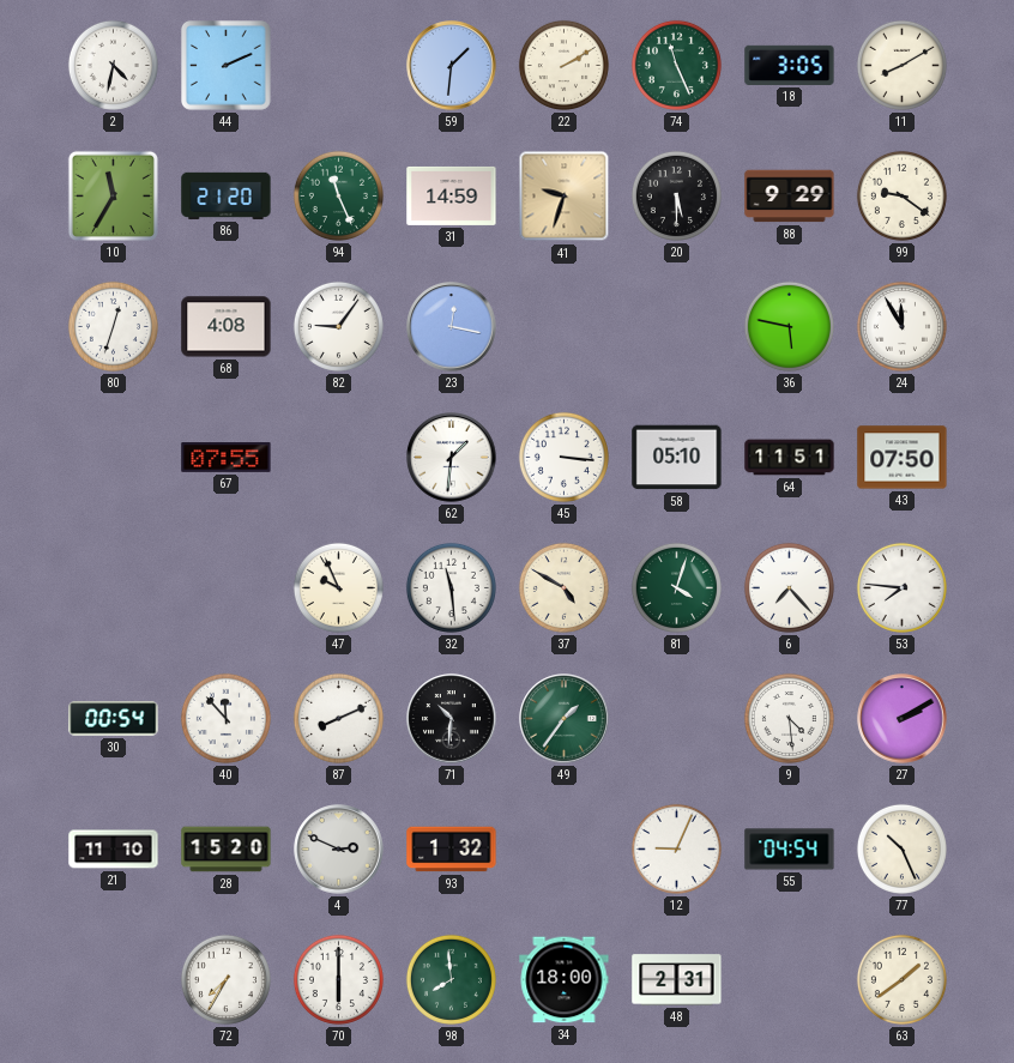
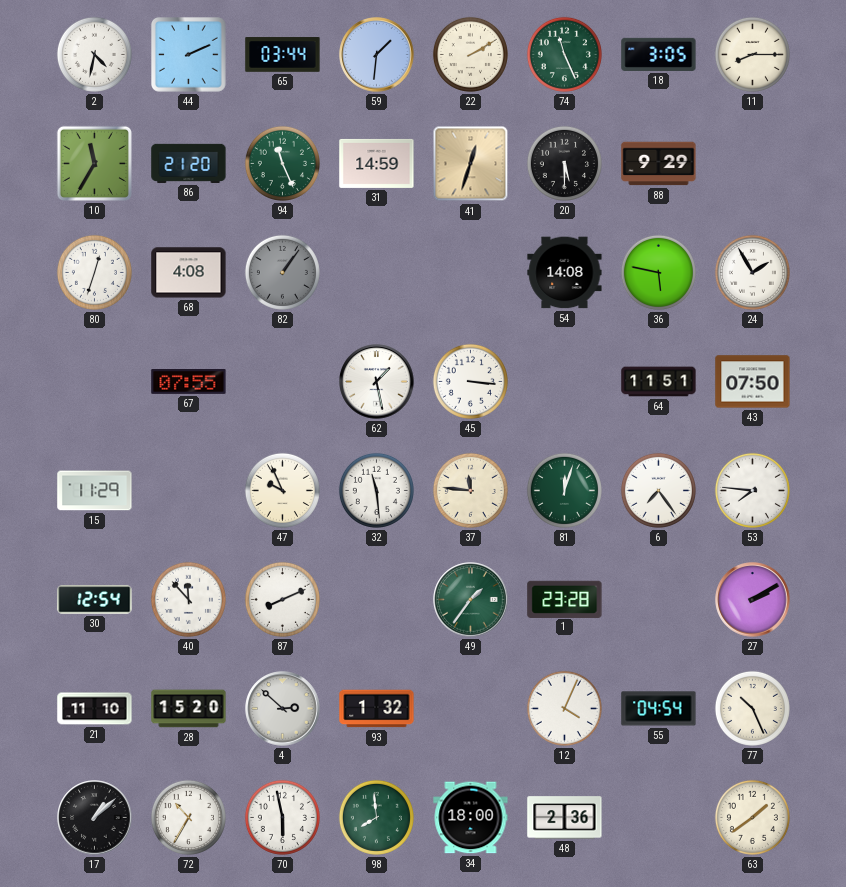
65: none -> 03:44
11: 8:10 -> 8:15
41: 9:33 -> 12:33
99: 9:21 -> none
82: 9:06 -> 1:06
82 dial: white -> grey
23: 12:17 -> none
54: none -> 14:08
24: 11:55 -> 1:55
62: 1:31 -> 1:28
58: 05:10 -> none
15: none -> 11:29
37: 4:50 -> 11:46
81: 4:03 -> 12:03
6: 7:23 -> 7:24
30: 00:54 -> 12:54
71: 10:31 -> none
1: none -> 23:28
9: 4:29 -> none
4: 2:49 -> 2:52
12: 9:04 -> 4:04
17: none -> 1:08
72: 7:35 -> 10:35
70: 6:00 -> 5:58
48: 2:31 -> 2:36
